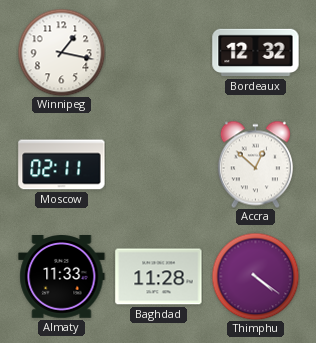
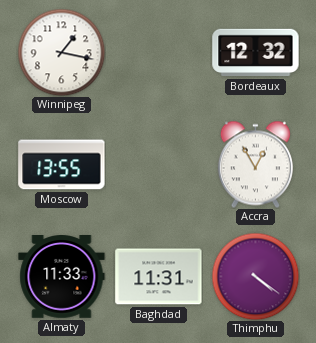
Moscow: 02:11 -> 13:55
Accra: 12:52 -> 12:55
Baghdad: 11:28 -> 11:31
